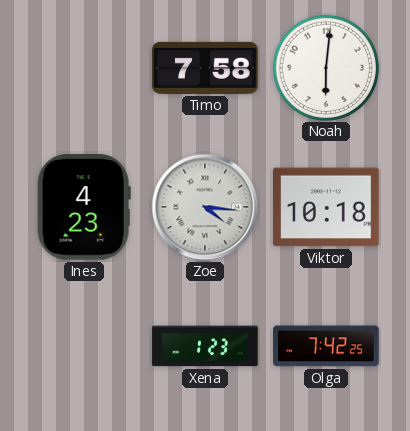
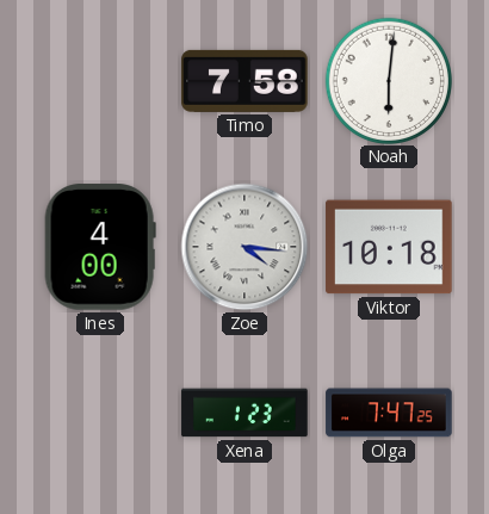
Ines: 4:23 -> 4:00
Olga: 7:42 -> 7:47
